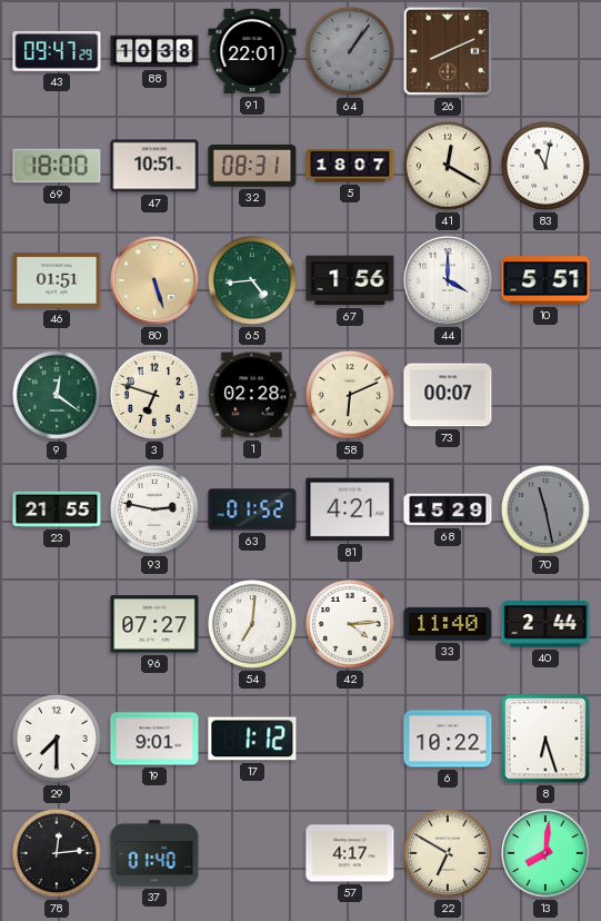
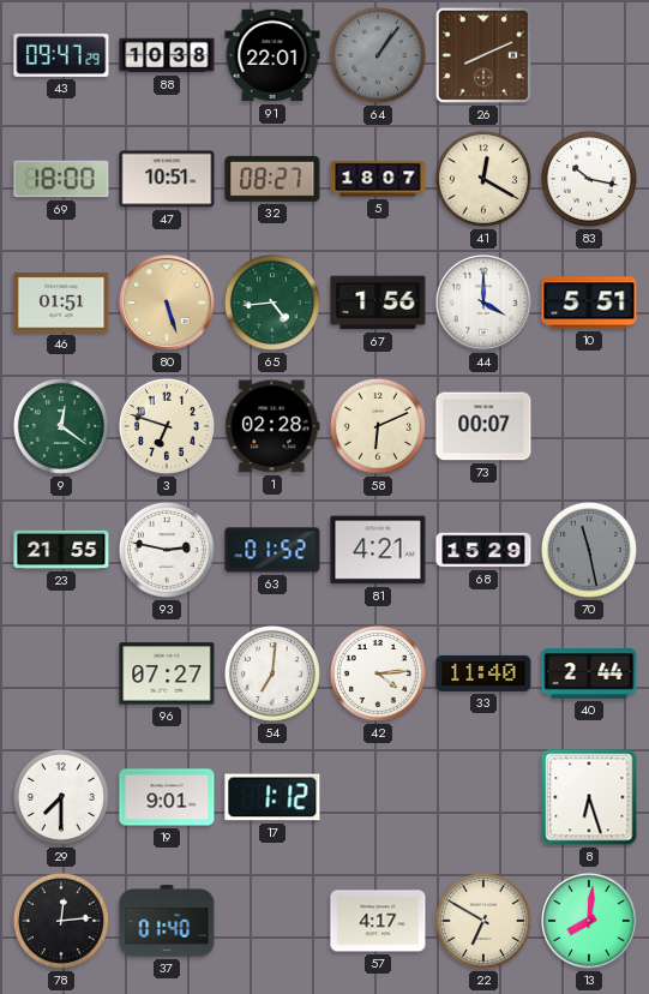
32: 08:31 -> 08:27
83: 11:02 -> 10:17
6: 10:22 -> none
